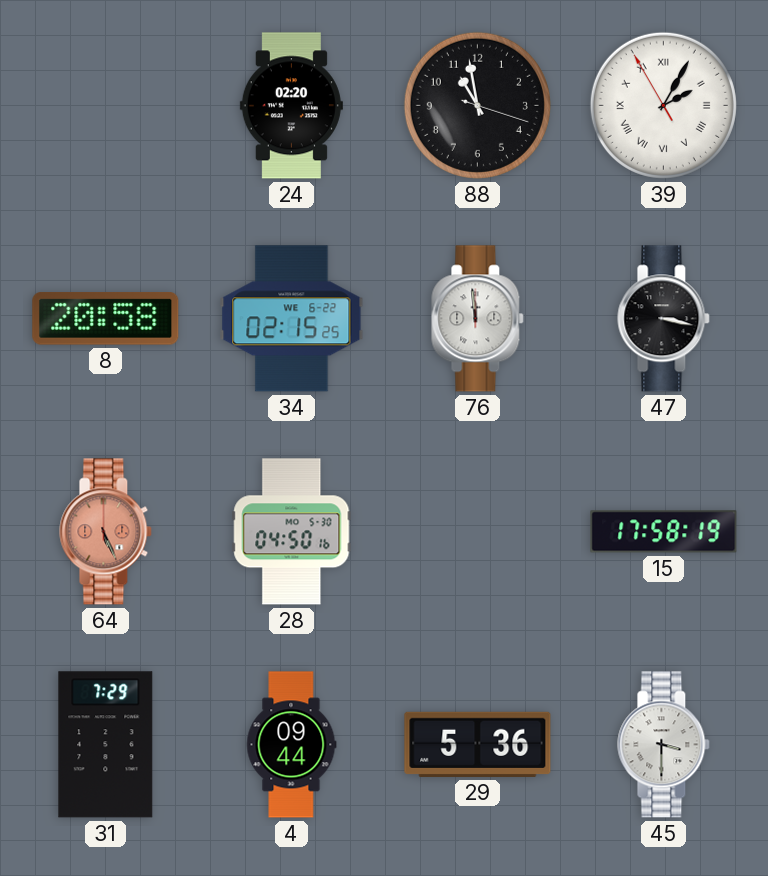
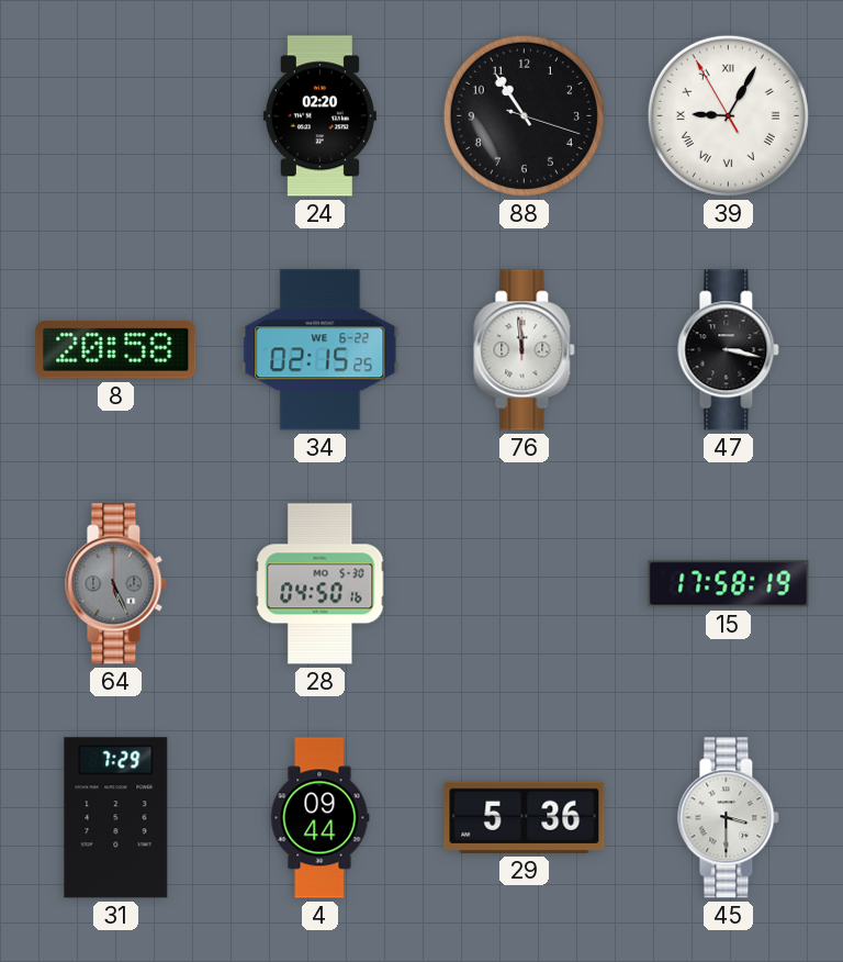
88: 10:58 -> 10:54
39: 2:04 -> 9:04
64 dial: salmon -> grey
